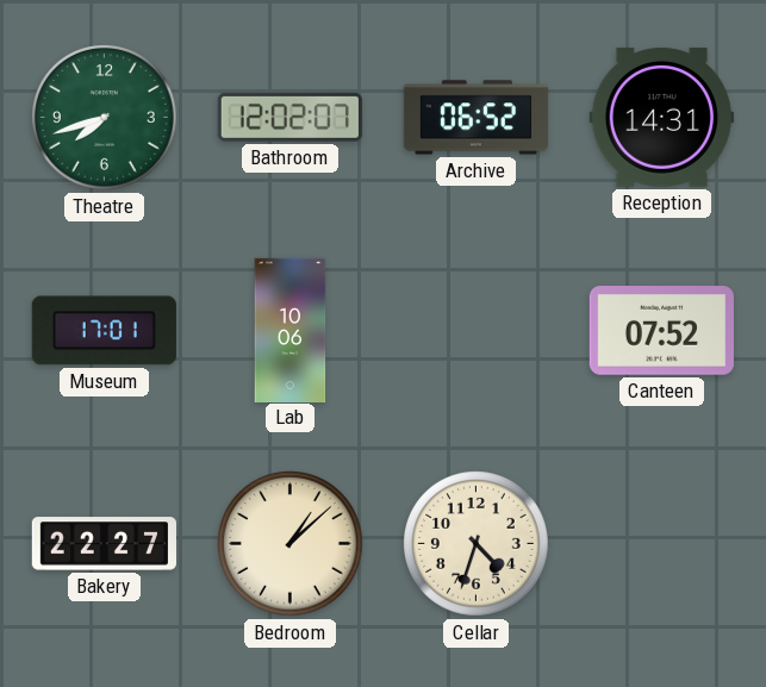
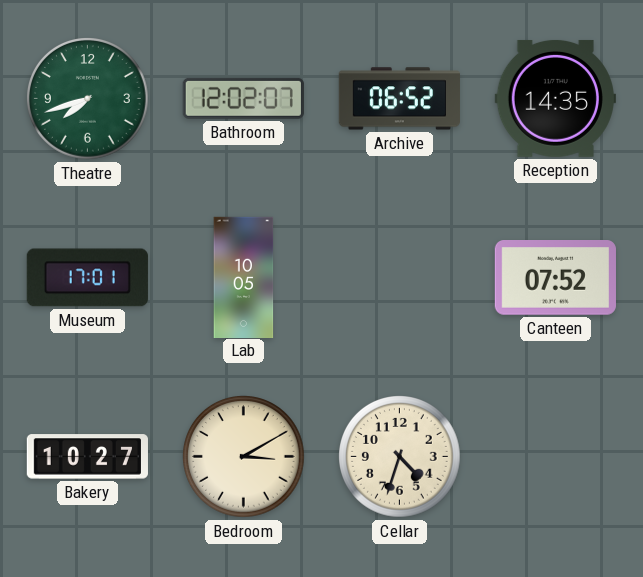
Reception: 14:31 -> 14:35
Lab: 10:06 -> 10:05
Bakery: 22:27 -> 10:27
Bedroom: 1:08 -> 3:10
